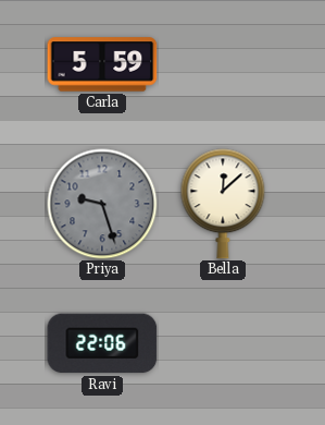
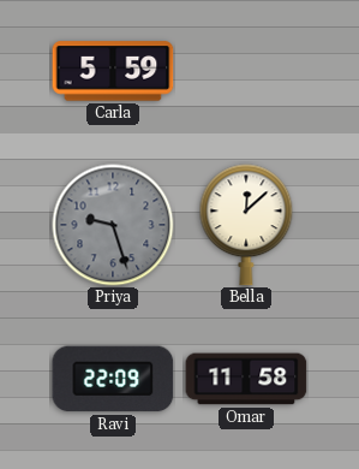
Ravi: 22:06 -> 22:09
Omar: none -> 11:58
